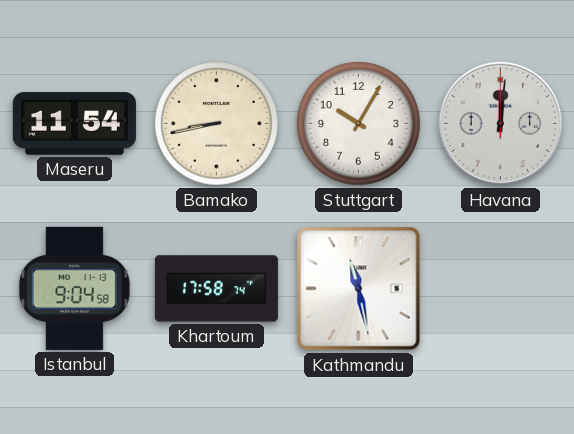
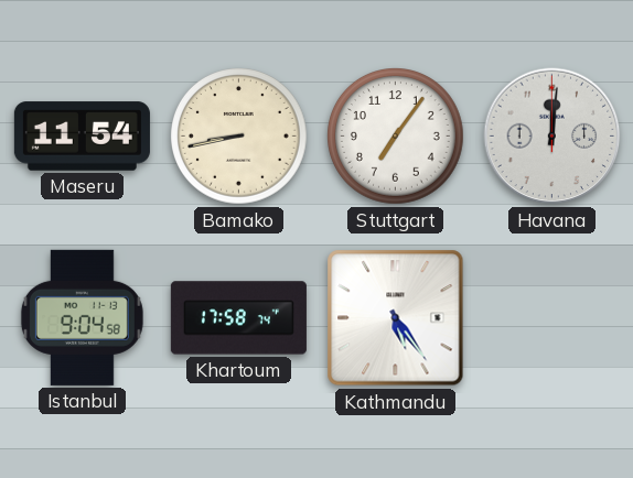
Stuttgart: 10:05 -> 7:06
Kathmandu: 11:28 -> 5:24
